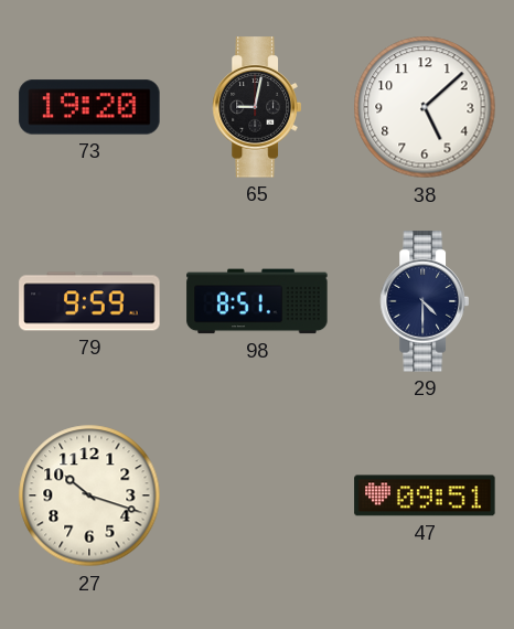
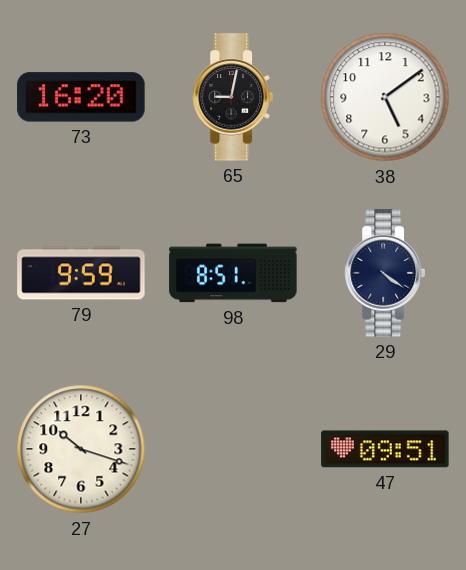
73: 19:20 -> 16:20
38: 5:08 -> 5:09
29: 4:30 -> 4:21
